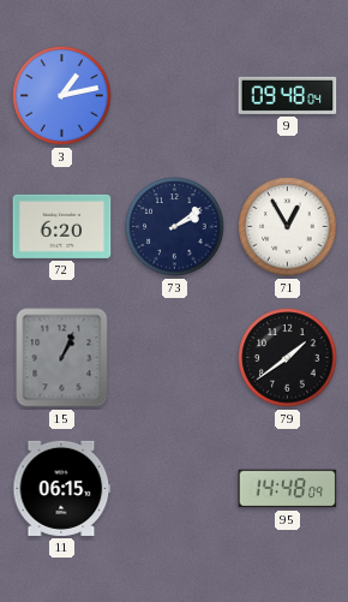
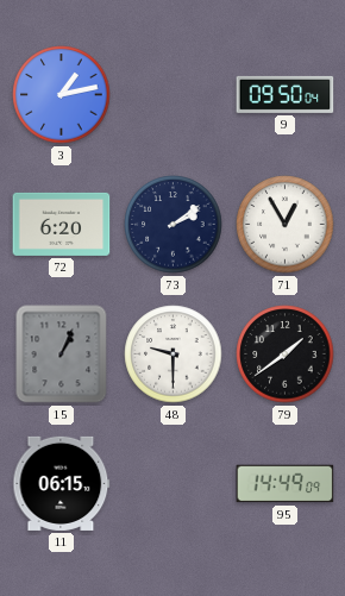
9: 09:48 -> 09:50
48: none -> 9:30
95: 14:48 -> 14:49
